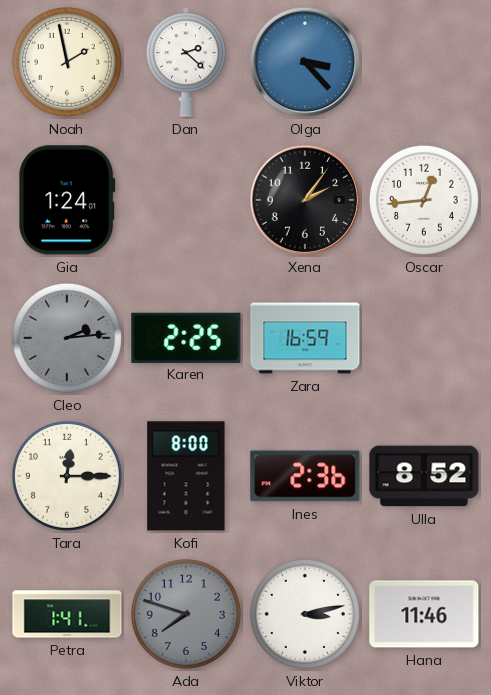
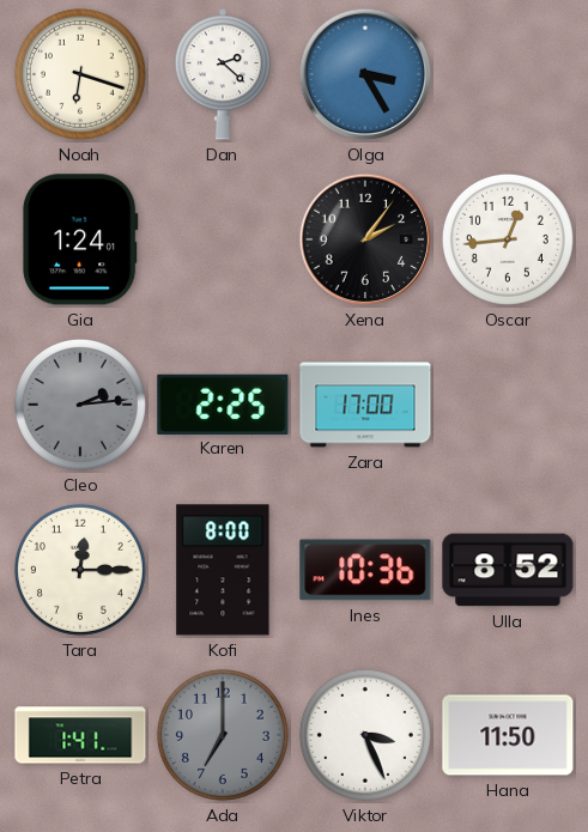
Noah: 1:58 -> 6:18
Olga: 3:23 -> 3:25
Zara: 16:59 -> 17:00
Ines: 2:36 -> 10:36
Ada: 7:48 -> 7:00
Viktor: 3:13 -> 3:26
Hana: 11:46 -> 11:50
